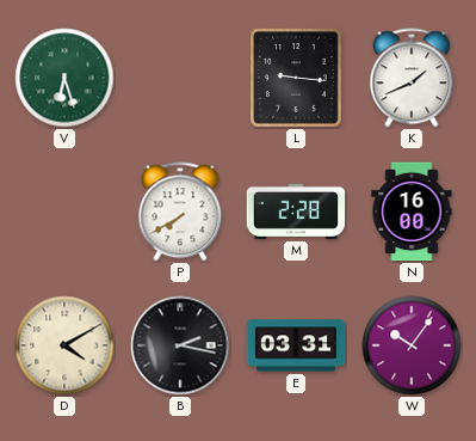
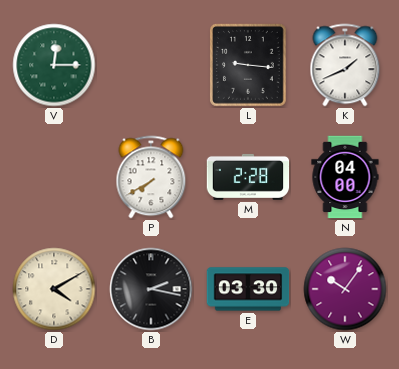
V: 6:27 -> 12:15
N: 16:00 -> 04:00
E: 03:31 -> 03:30
